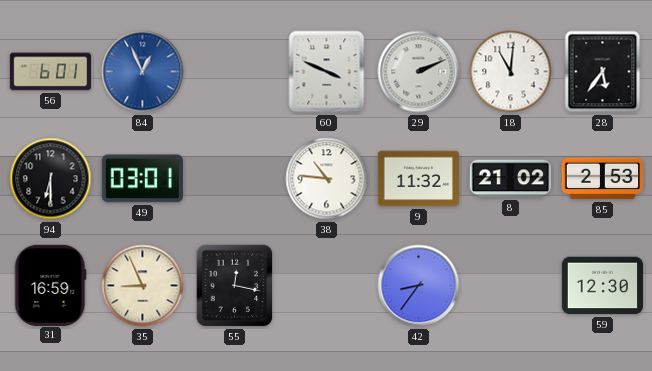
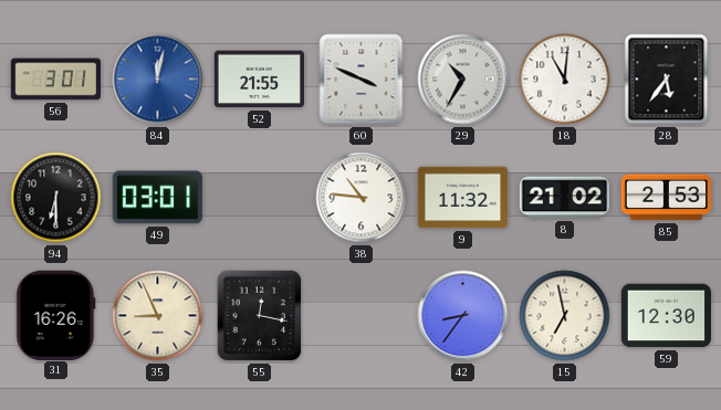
56: 6:01 -> 3:01
84: 12:56 -> 12:02
52: none -> 21:55
29: 2:11 -> 10:35
31: 16:59 -> 16:26
15: none -> 6:58
